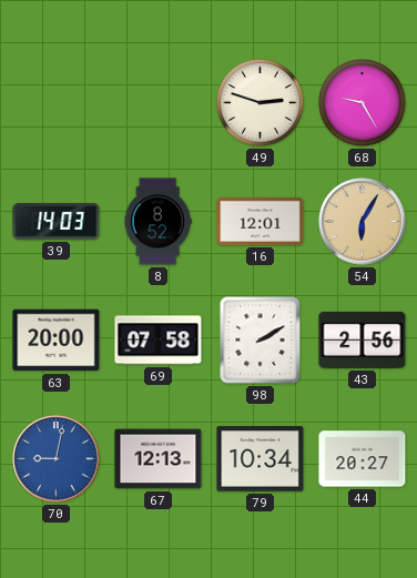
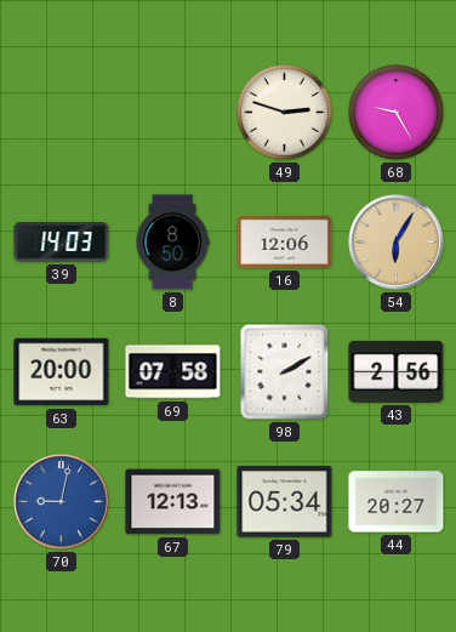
8: 8:52 -> 8:50
16: 12:01 -> 12:06
79: 10:34 -> 05:34
